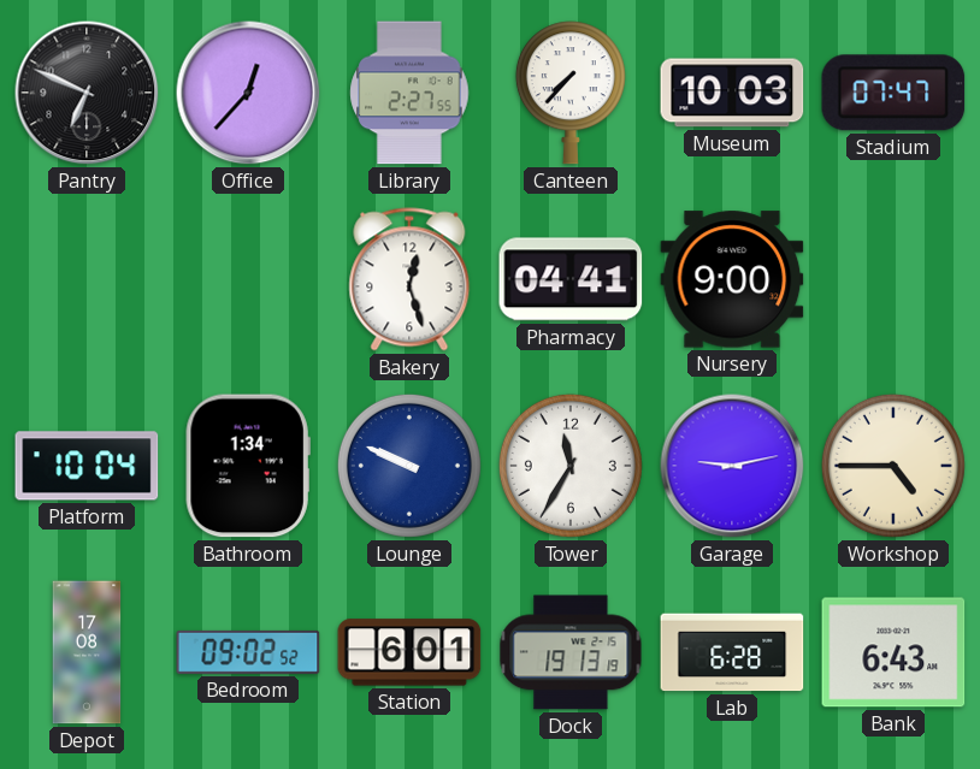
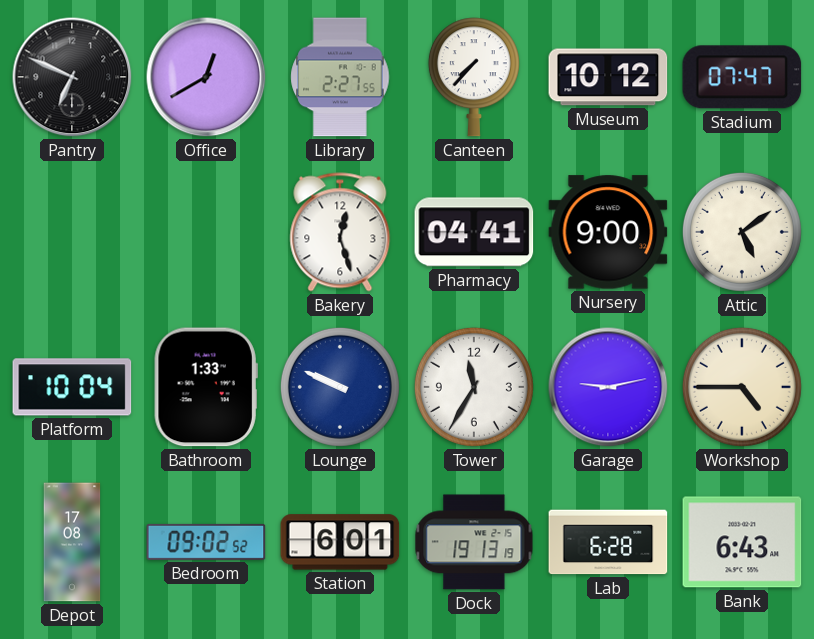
Office: 12:37 -> 12:40
Museum: 10:03 -> 10:12
Attic: none -> 5:09
Bathroom: 1:34 -> 1:33
